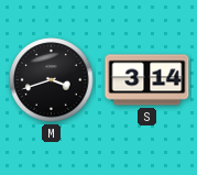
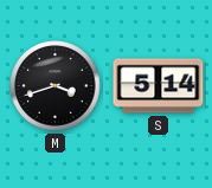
S: 3:14 -> 5:14
